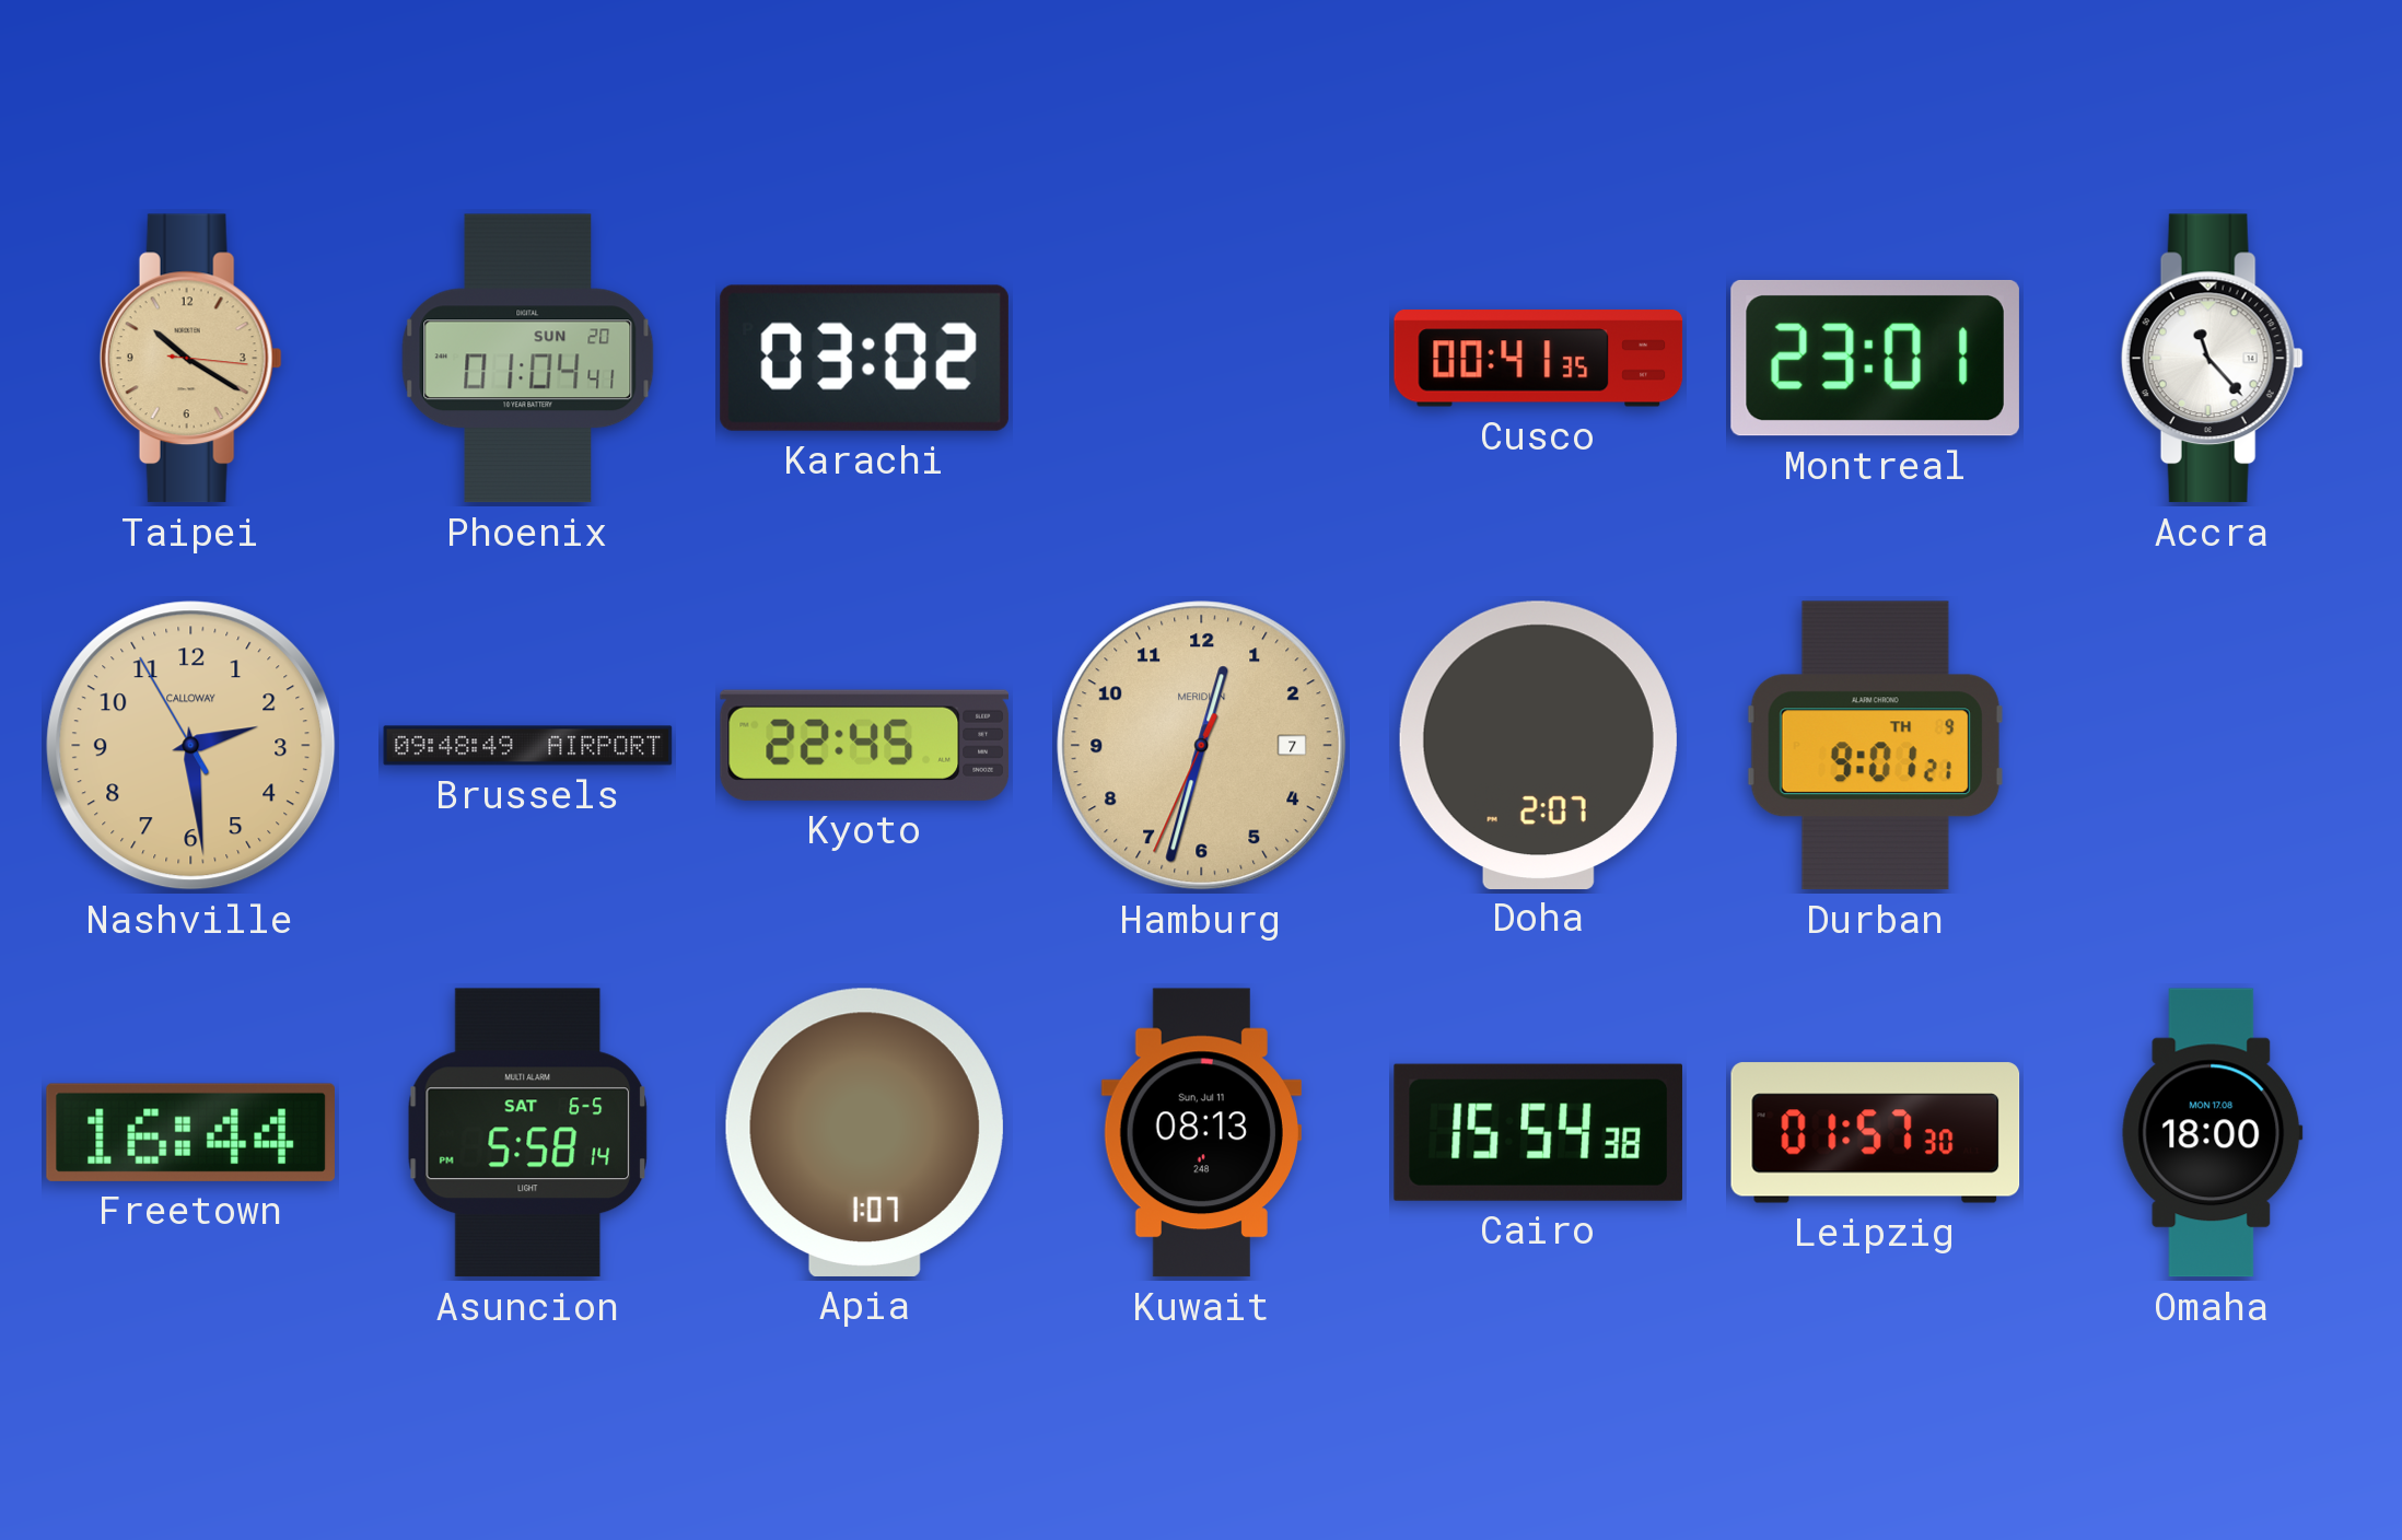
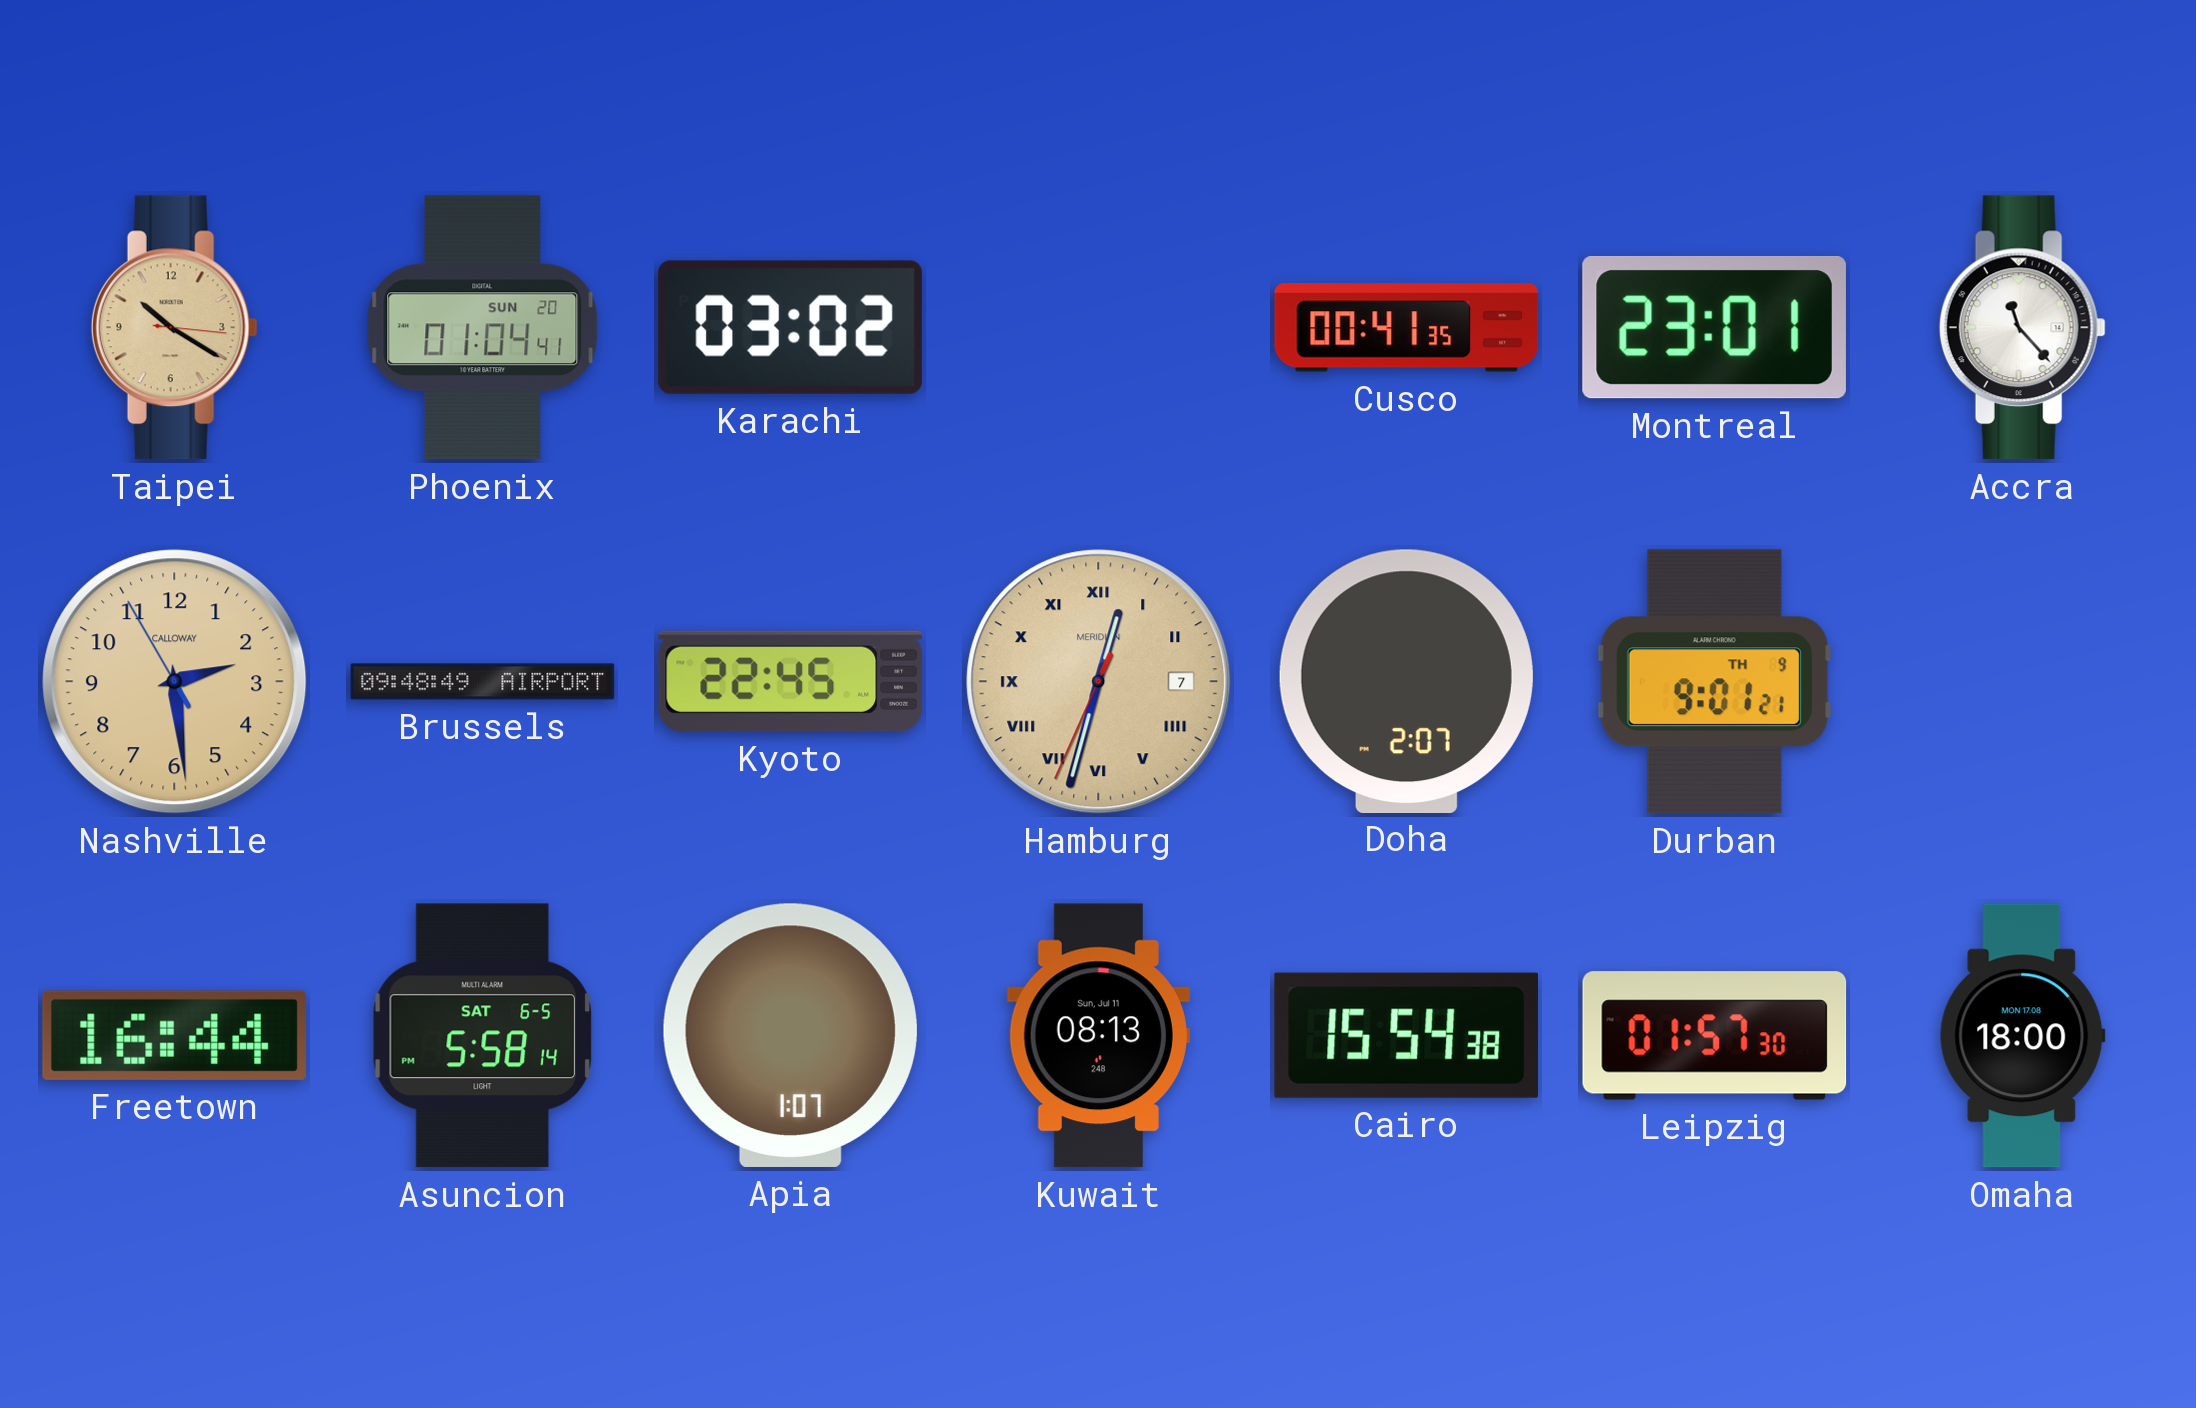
Hamburg numerals: Arabic -> Roman
